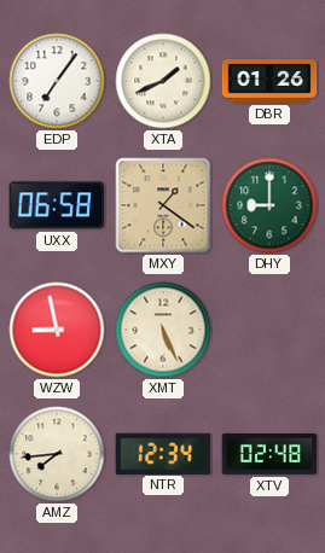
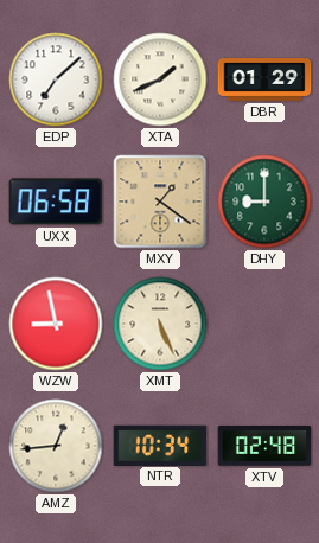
EDP: 7:06 -> 7:08
DBR: 01:26 -> 01:29
AMZ: 7:44 -> 12:44
NTR: 12:34 -> 10:34
